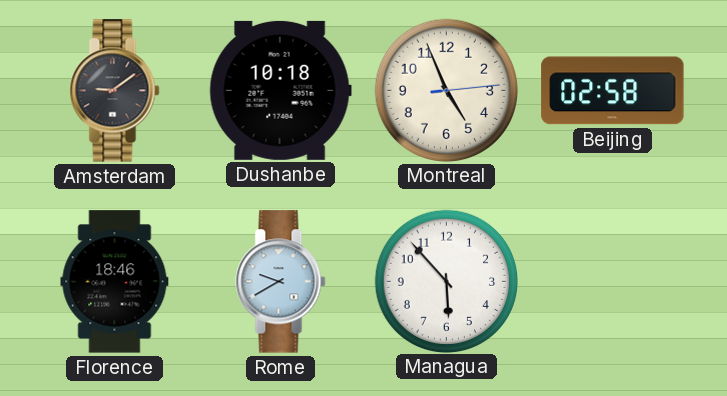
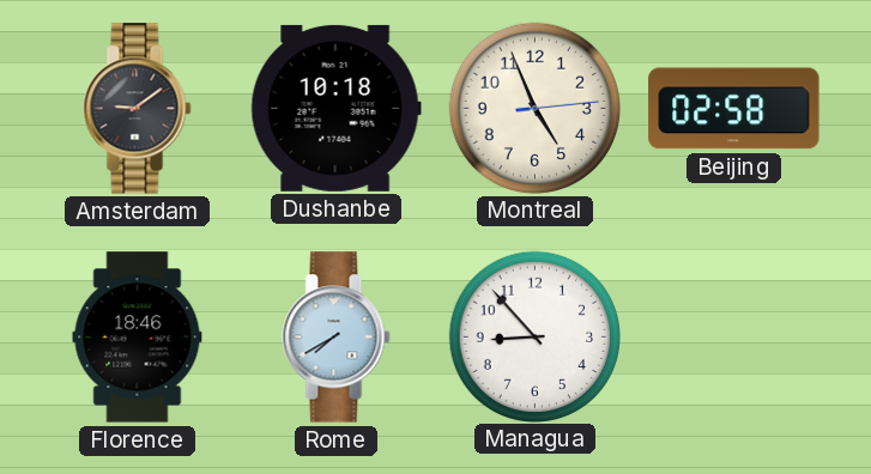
Rome: 9:40 -> 7:40
Managua: 5:53 -> 8:53
